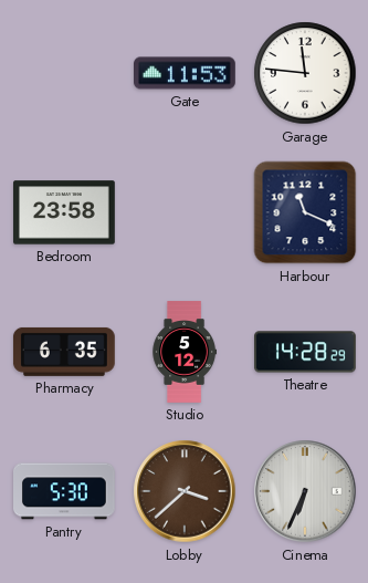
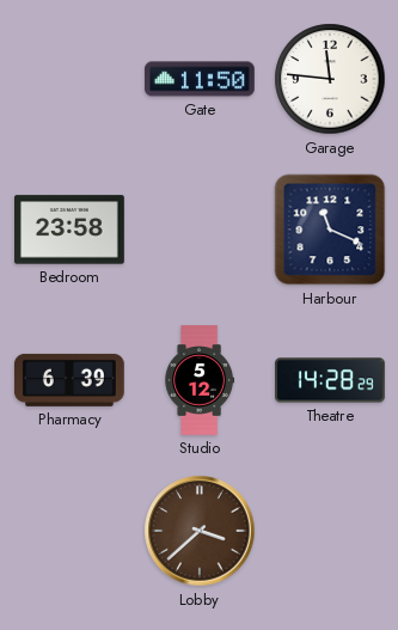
Gate: 11:53 -> 11:50
Pharmacy: 6:35 -> 6:39
Pantry: 5:30 -> none
Cinema: 6:34 -> none
